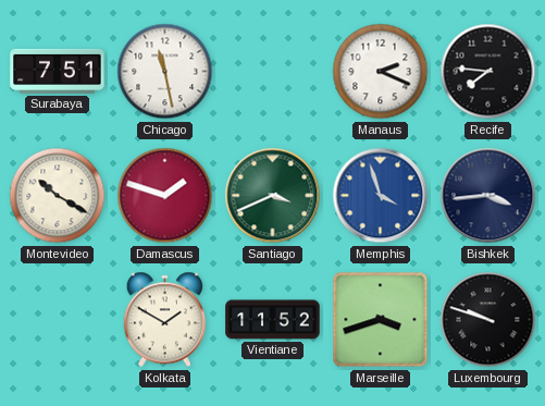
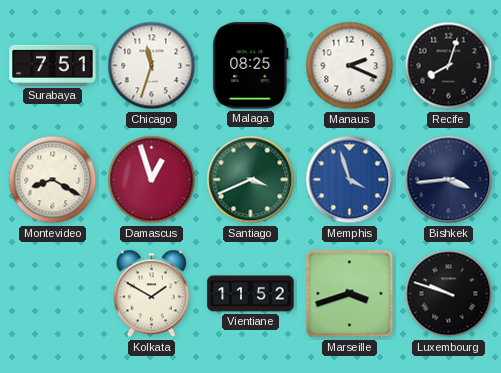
Chicago: 11:28 -> 11:33
Malaga: none -> 08:25
Recife: 7:46 -> 8:03
Montevideo: 10:20 -> 8:20
Damascus: 1:48 -> 12:57
